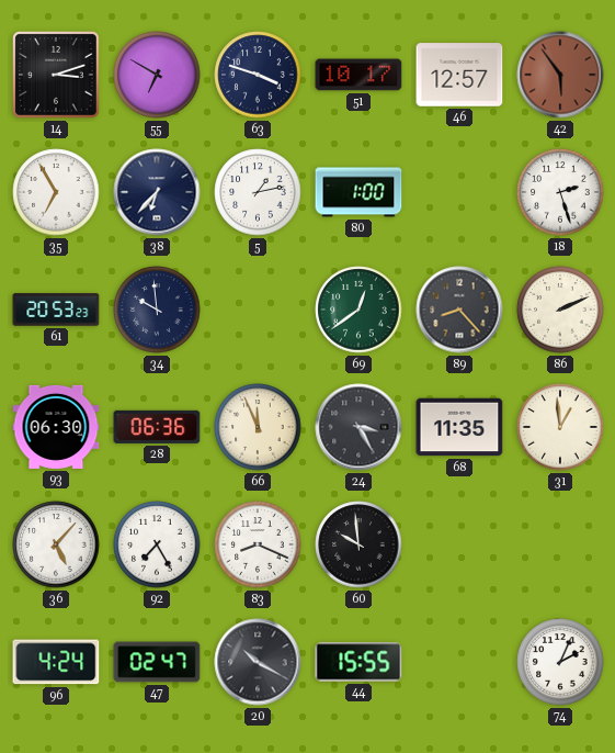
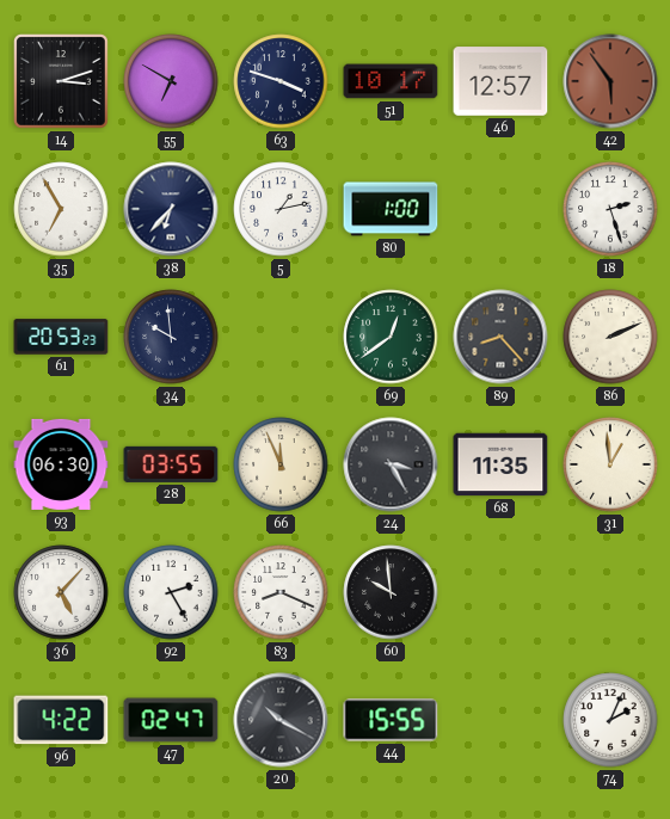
28: 06:36 -> 03:55
92: 7:25 -> 2:25
96: 4:24 -> 4:22
